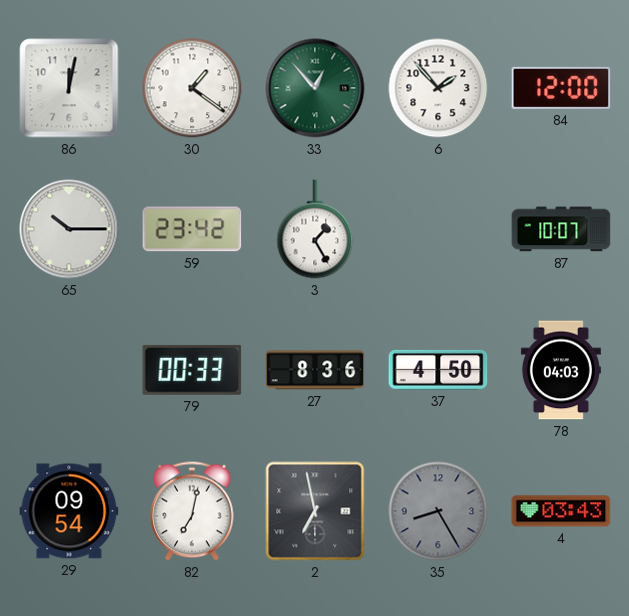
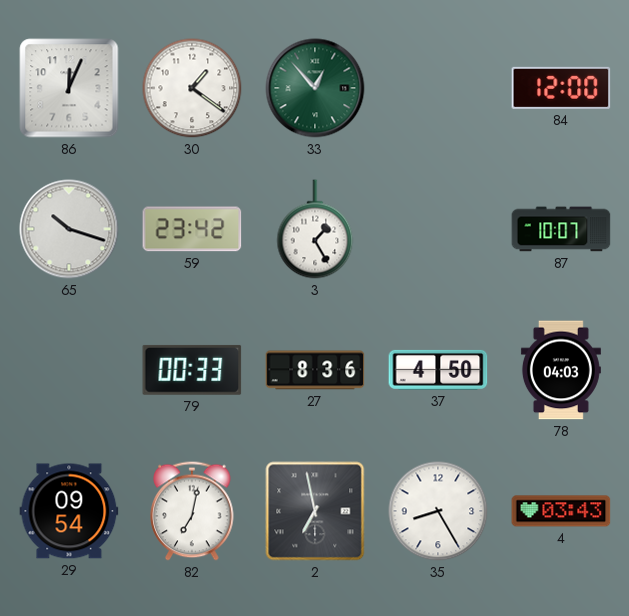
86: 12:02 -> 12:04
6: 1:53 -> none
65: 10:15 -> 10:18
35 dial: grey -> white
